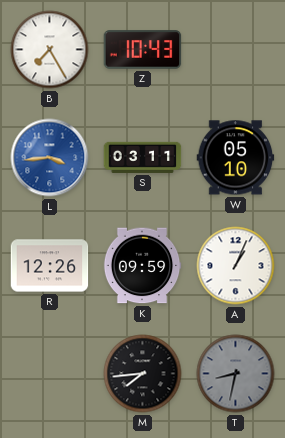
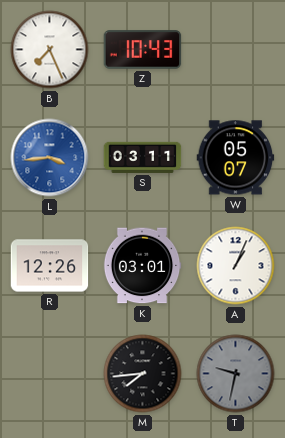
B: 7:25 -> 7:26
W: 05:10 -> 05:07
K: 09:59 -> 03:01
T: 8:32 -> 9:32
